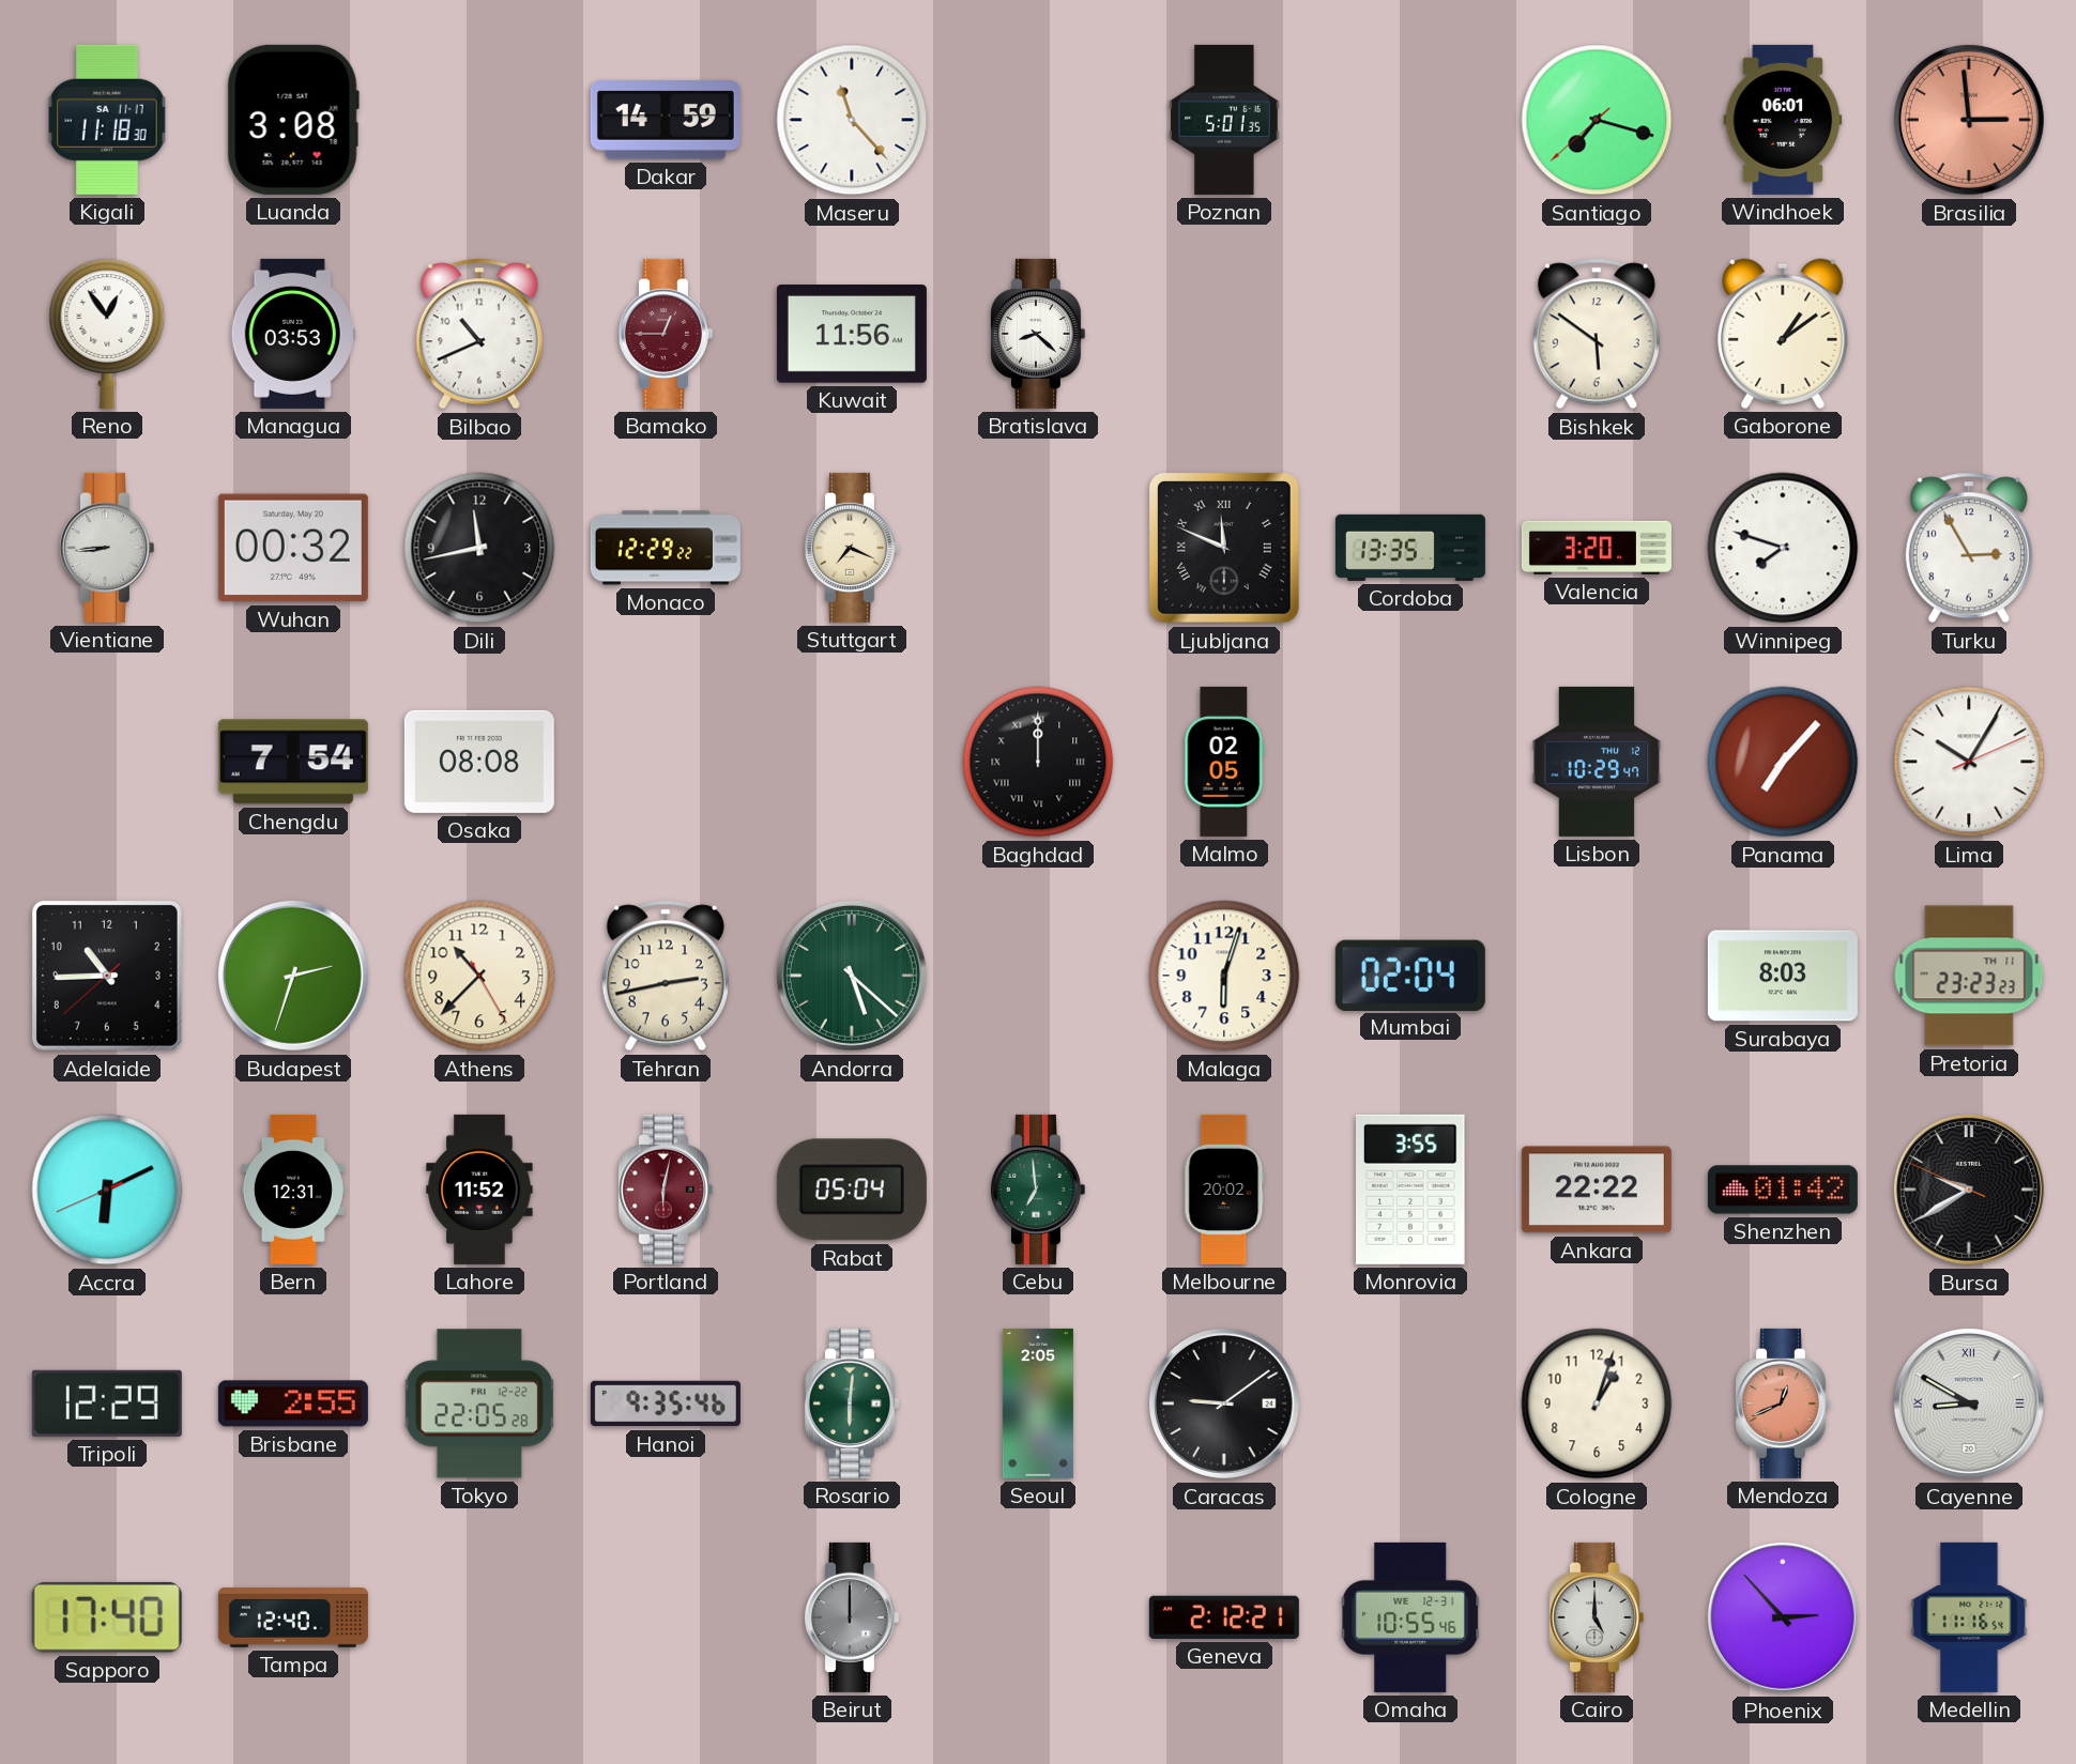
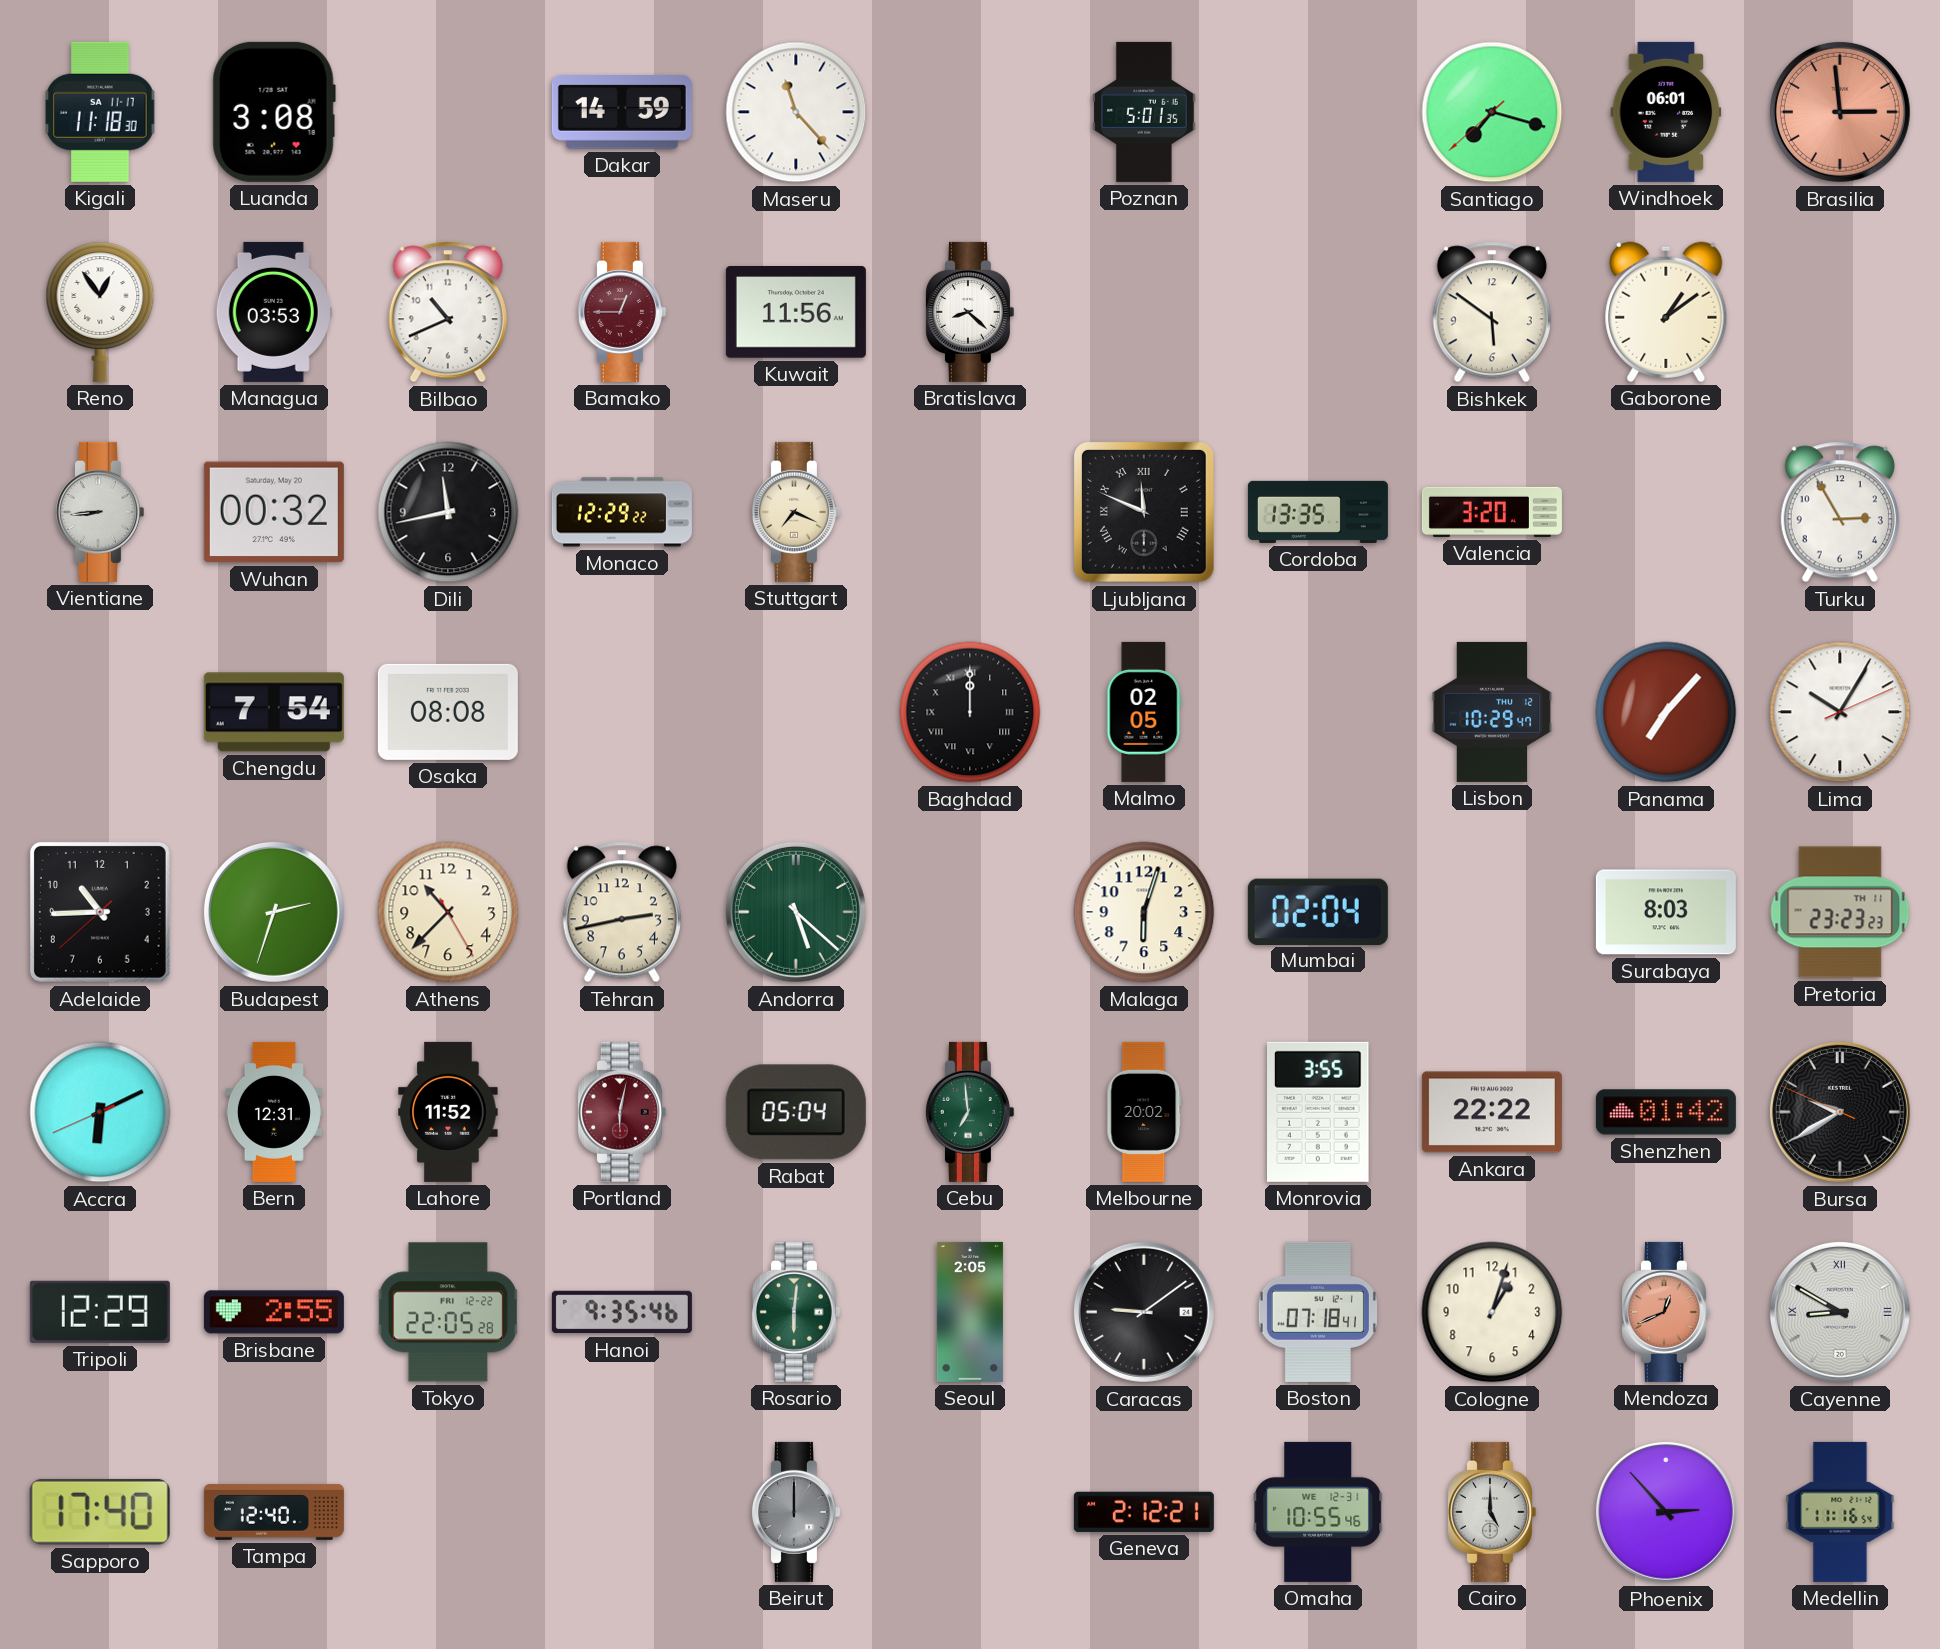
Winnipeg: 7:48 -> none
Boston: none -> 07:18
